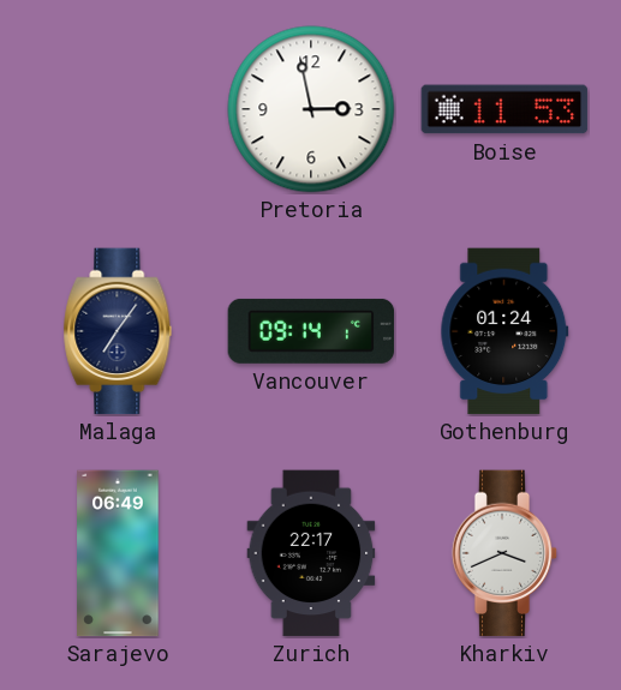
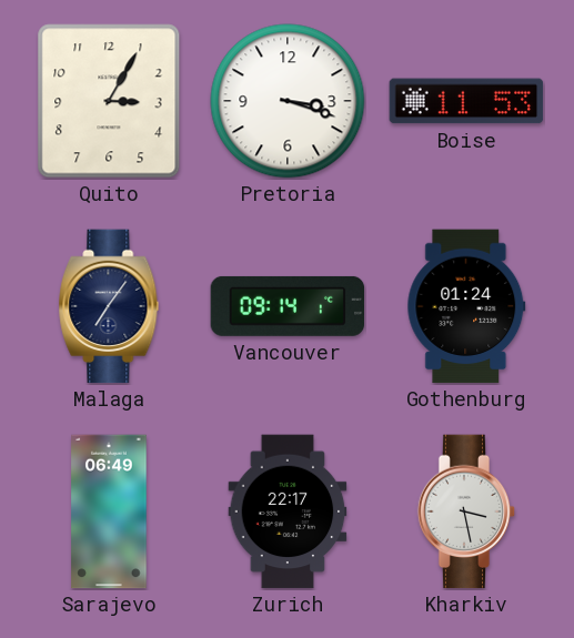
Quito: none -> 3:05
Pretoria: 2:58 -> 3:18
Kharkiv: 3:41 -> 3:28
